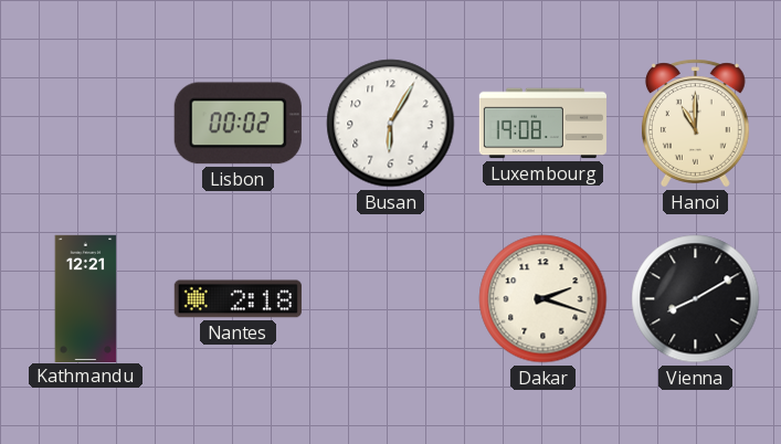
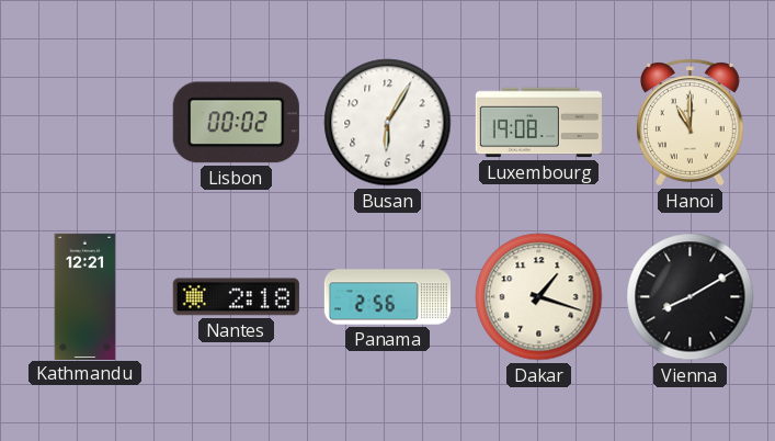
Panama: none -> 2:56
Dakar: 2:18 -> 1:18
